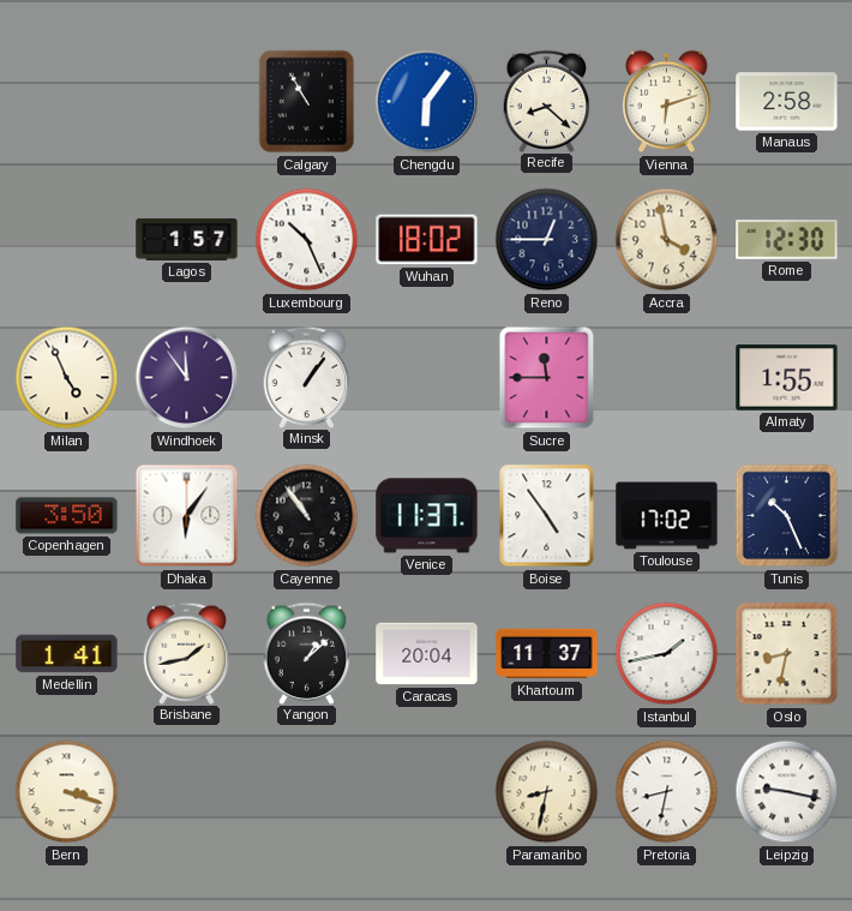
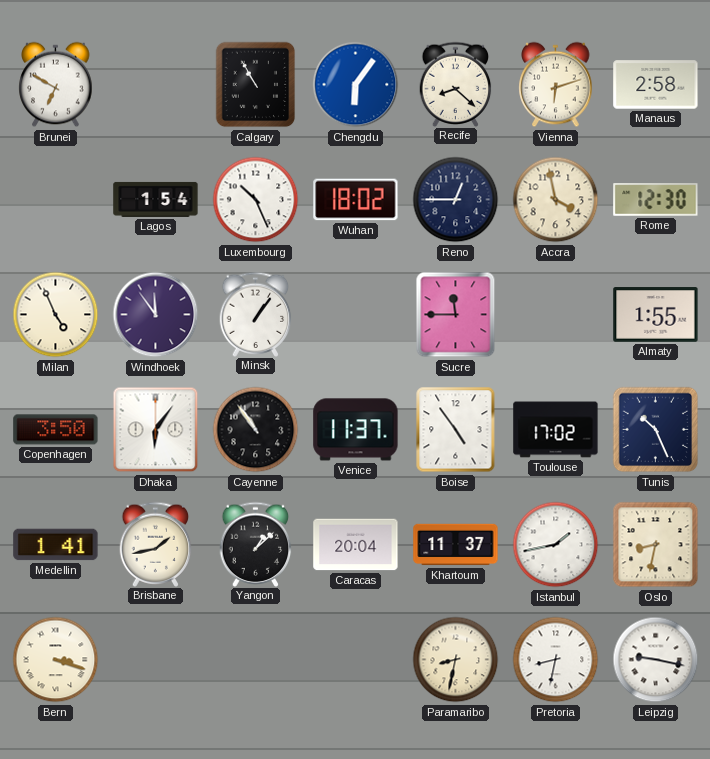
Brunei: none -> 6:50
Lagos: 1:57 -> 1:54
